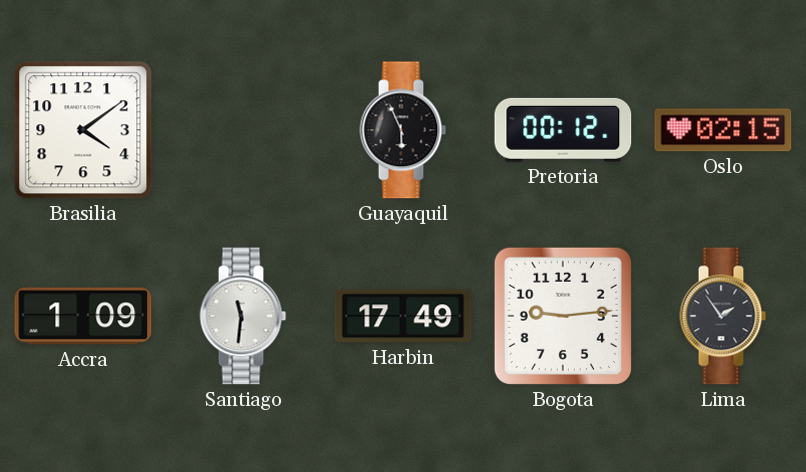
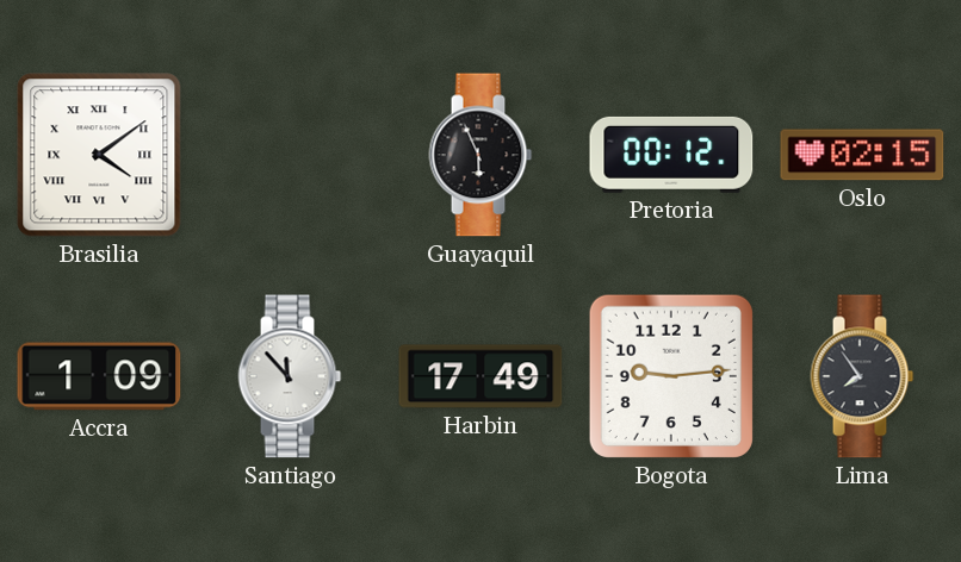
Brasilia numerals: Arabic -> Roman
Santiago: 11:31 -> 11:53
Lima: 1:54 -> 7:54
